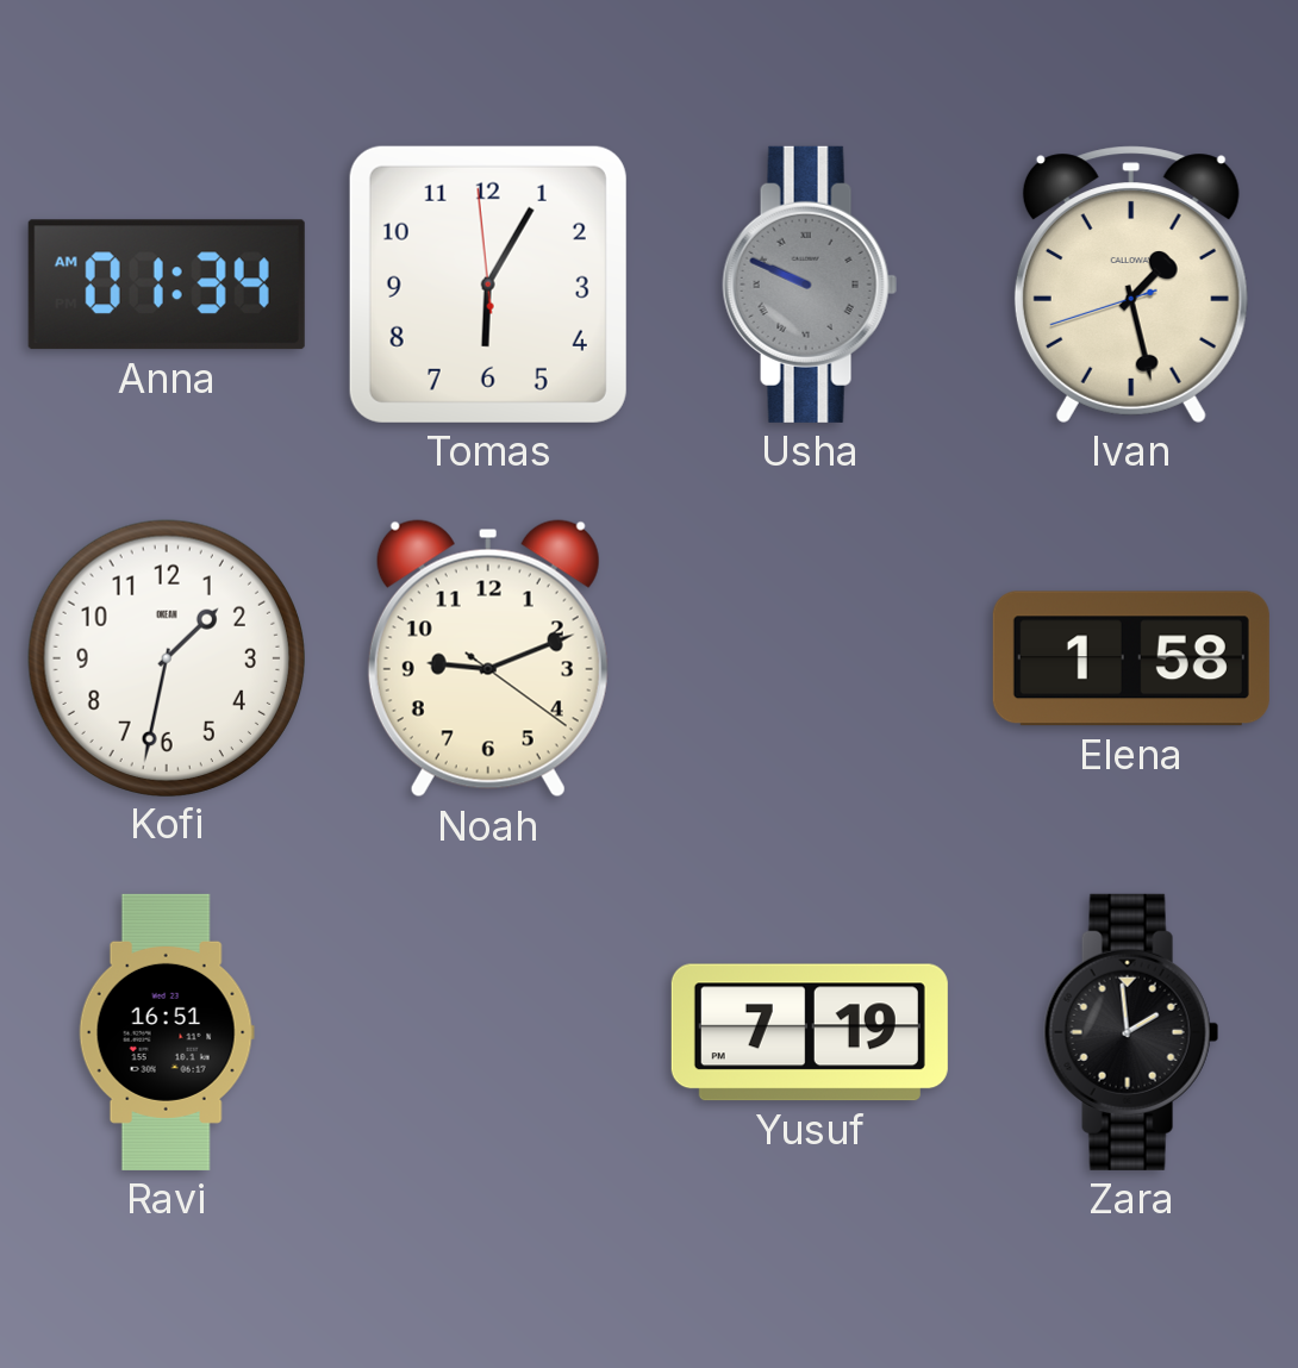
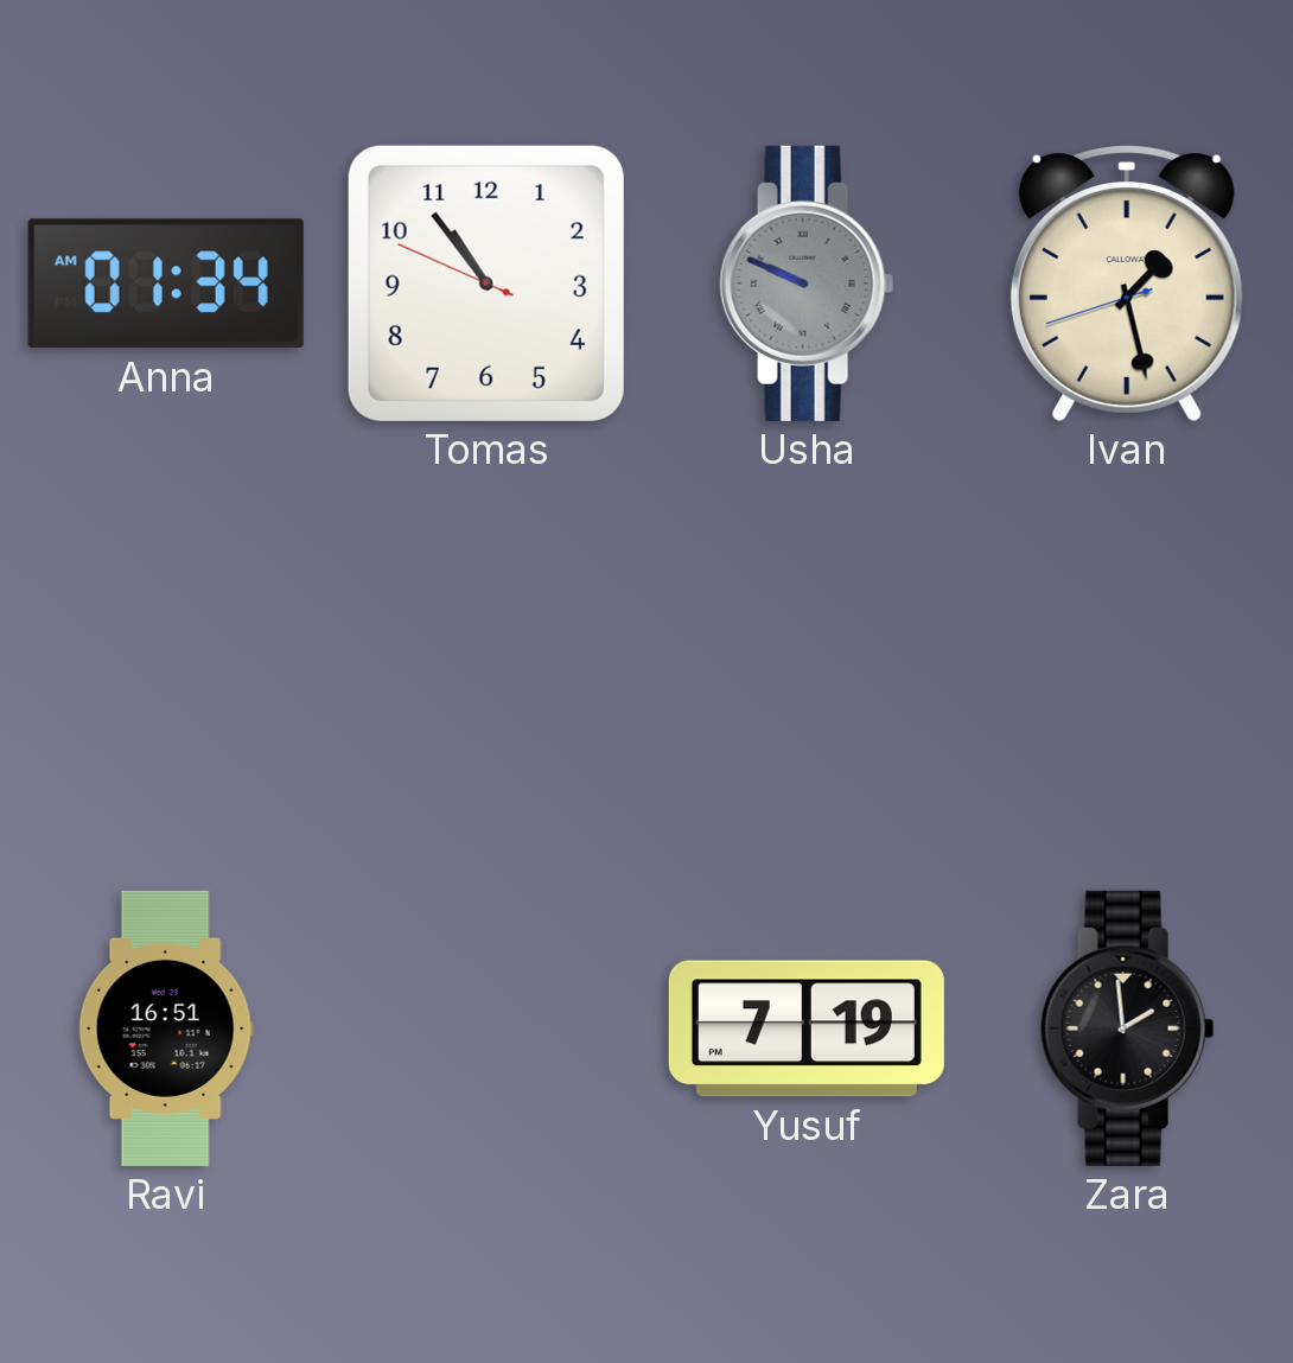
Tomas: 6:04 -> 10:53
Kofi: 1:32 -> none
Noah: 9:11 -> none
Elena: 1:58 -> none
